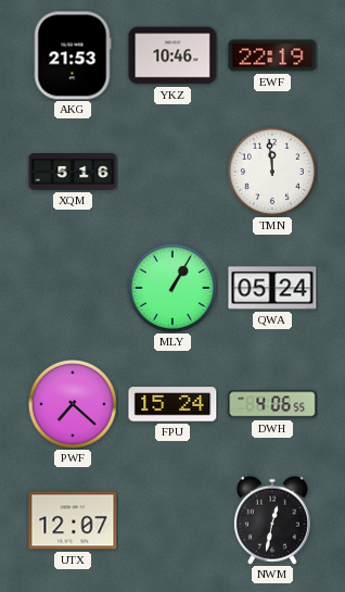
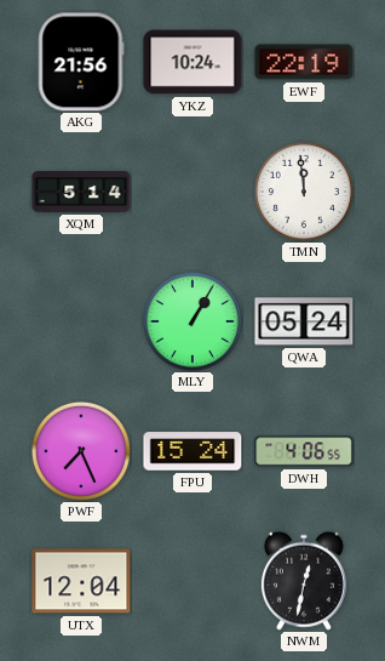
AKG: 21:53 -> 21:56
YKZ: 10:46 -> 10:24
XQM: 5:16 -> 5:14
PWF: 7:22 -> 7:26
UTX: 12:07 -> 12:04
